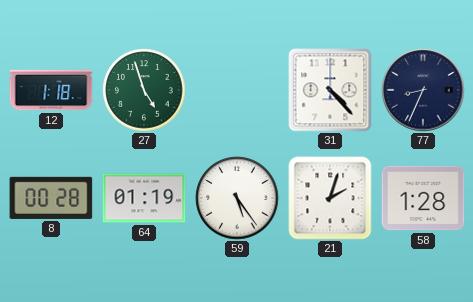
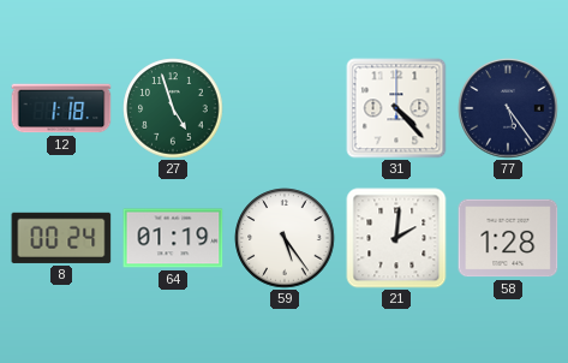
77: 8:34 -> 5:24
8: 00:28 -> 00:24
21: 2:03 -> 2:01
